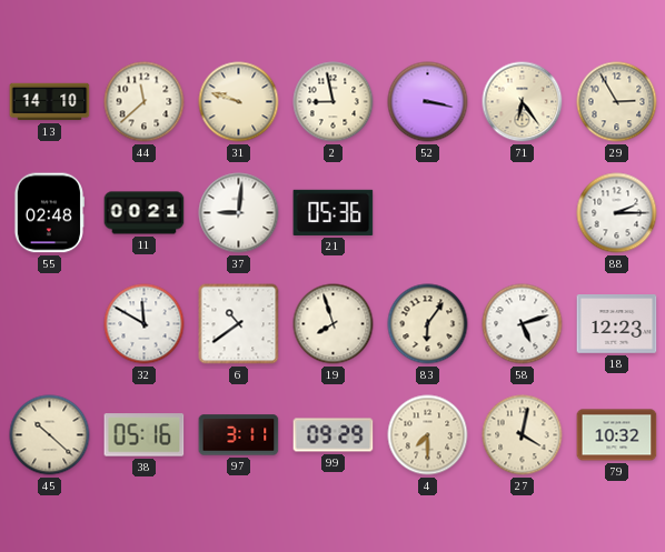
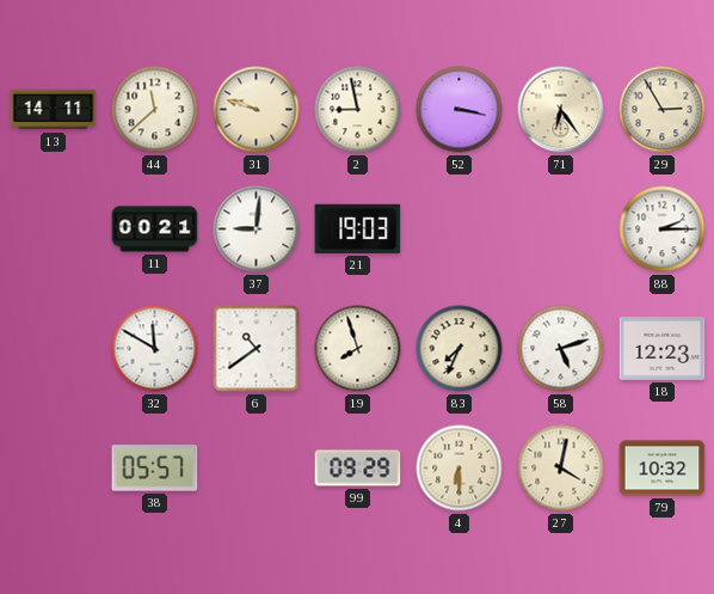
13: 14:10 -> 14:11
55: 02:48 -> none
21: 05:36 -> 19:03
83: 6:06 -> 7:34
45: 10:22 -> none
38: 05:16 -> 05:57
97: 3:11 -> none
4: 7:30 -> 6:30
